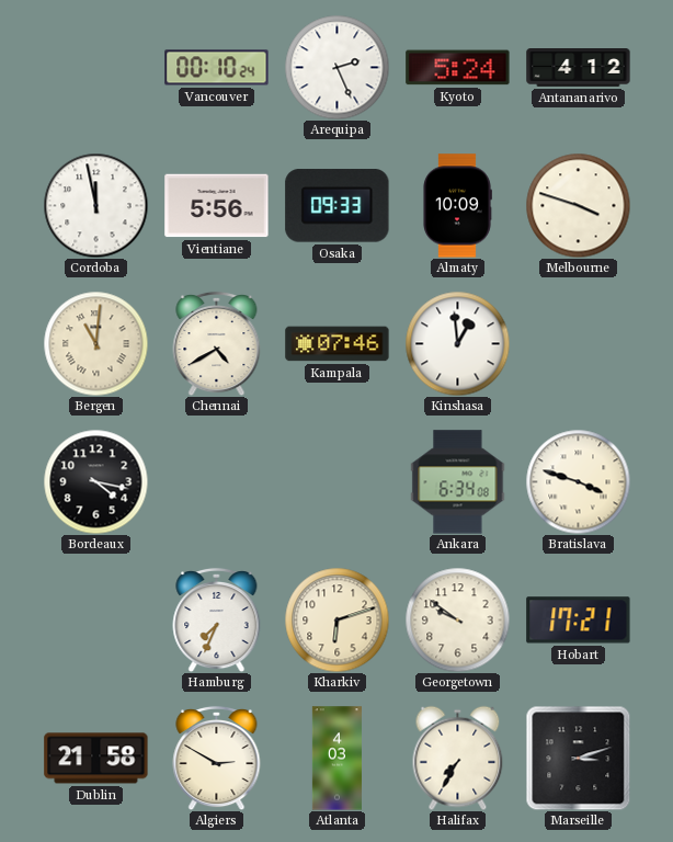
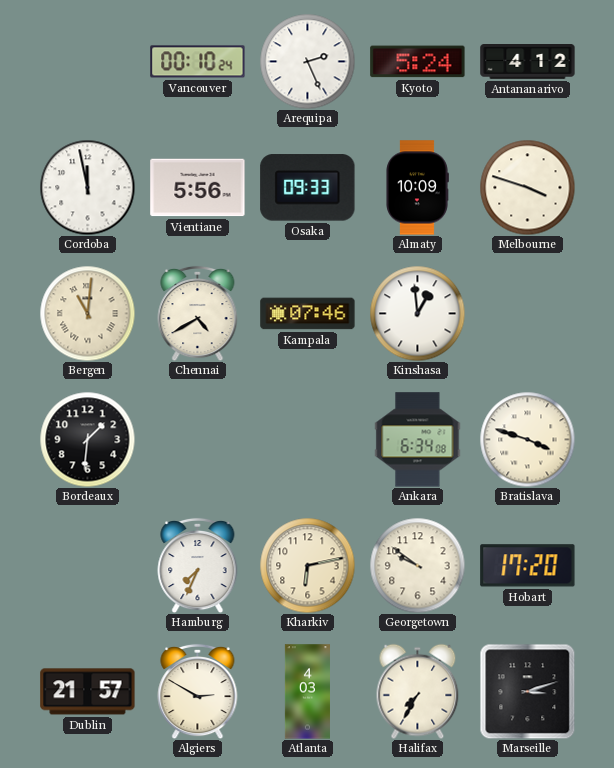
Bordeaux: 4:17 -> 1:31
Kharkiv: 6:12 -> 6:13
Hobart: 17:21 -> 17:20
Dublin: 21:58 -> 21:57
